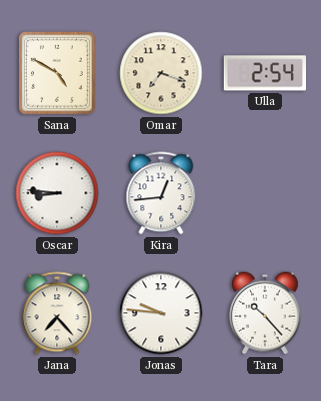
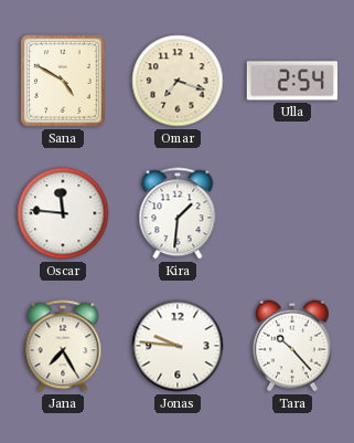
Oscar: 8:46 -> 11:46
Kira: 12:44 -> 1:31
Jana: 7:23 -> 7:25
